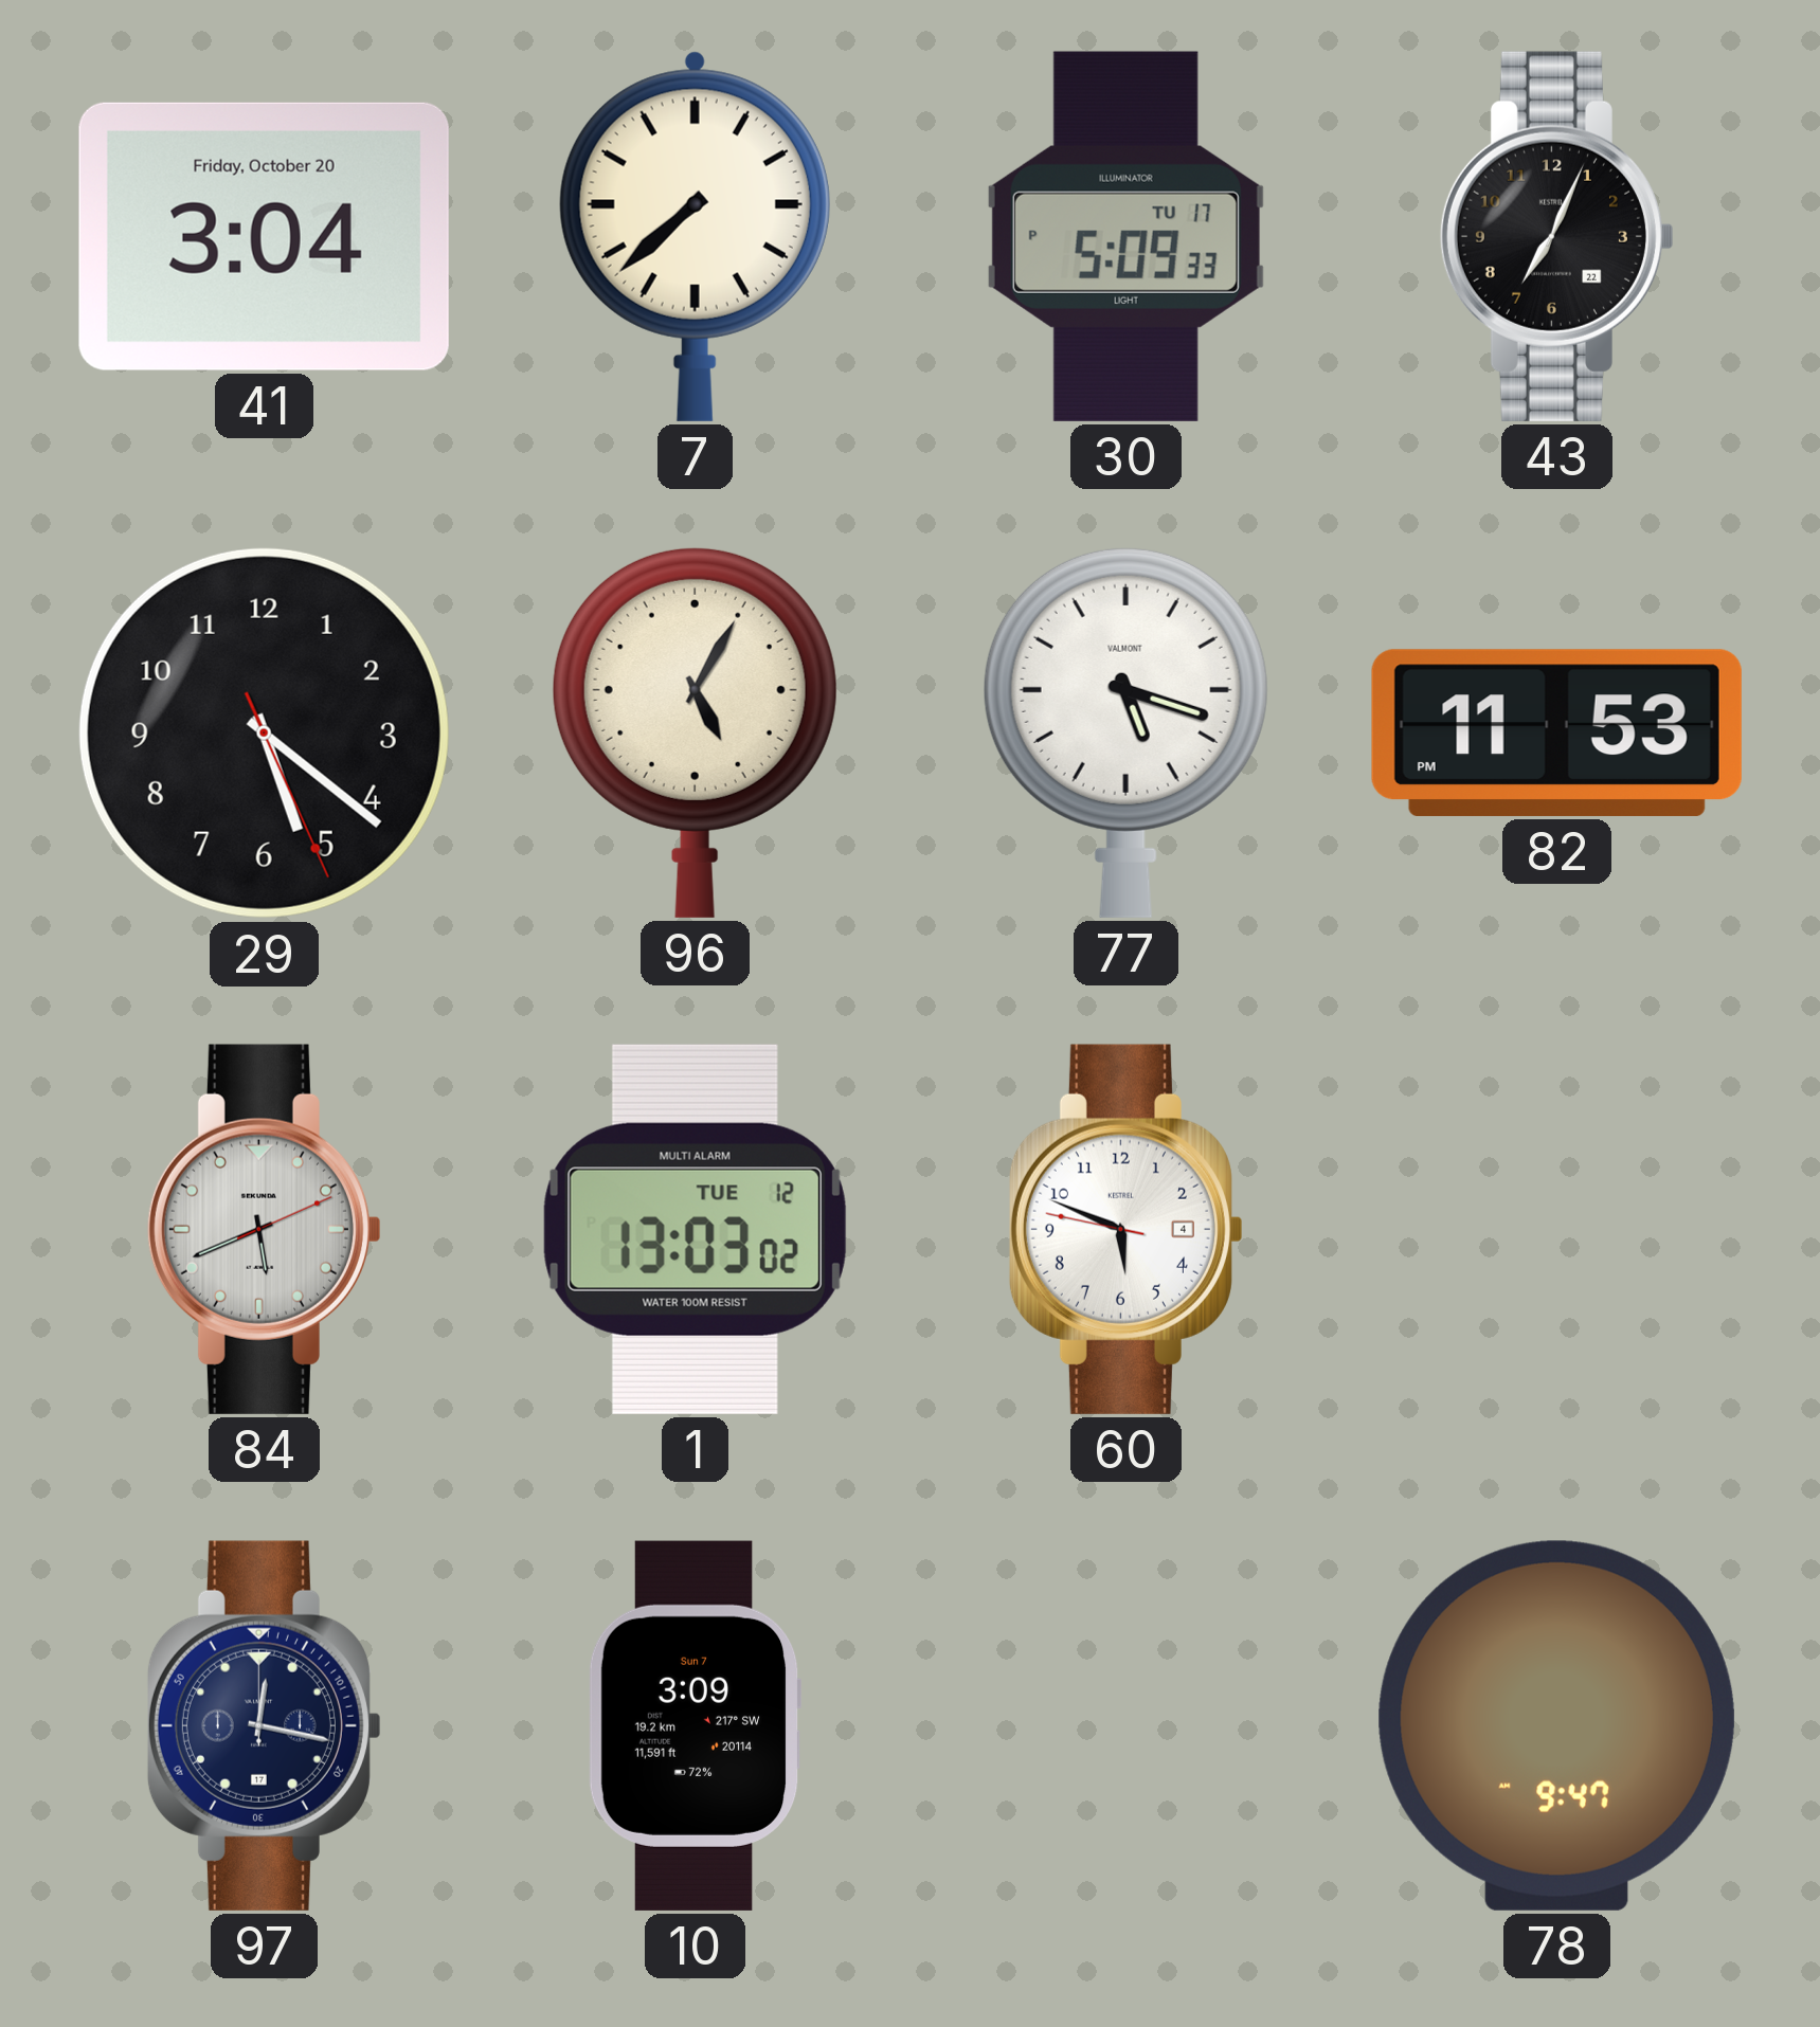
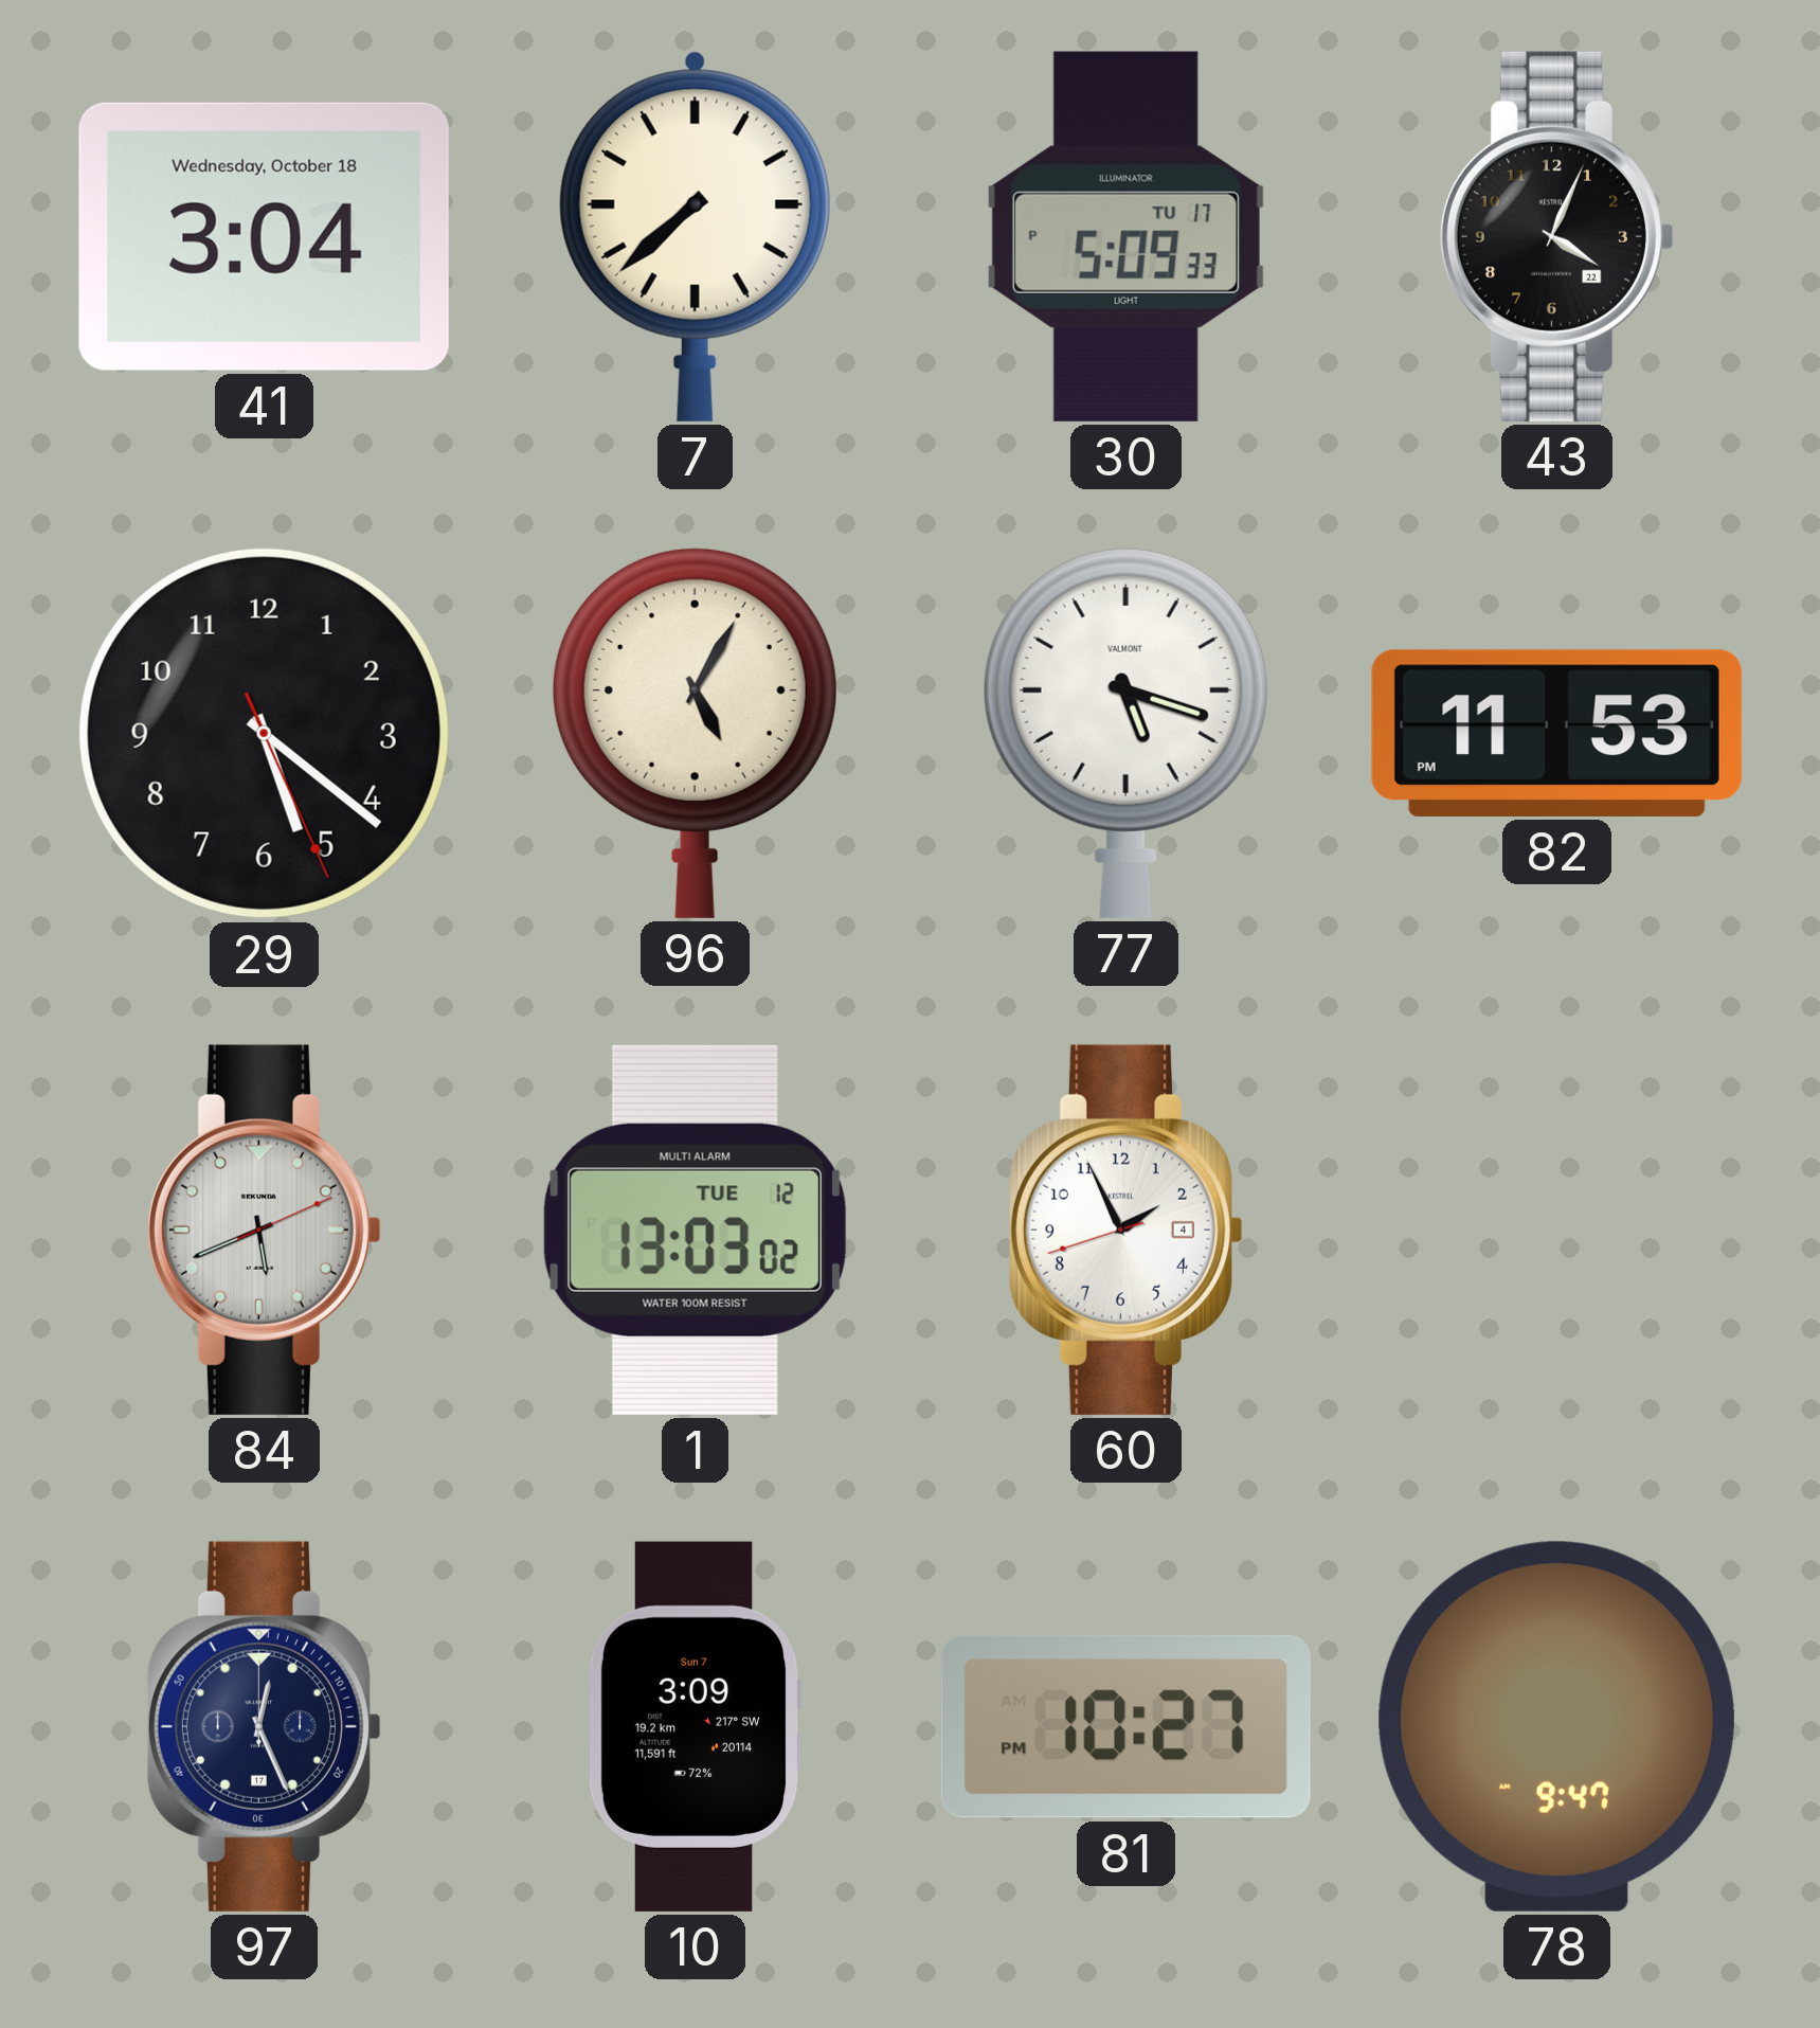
41 date: Friday, October 20 -> Wednesday, October 18
43: 7:04 -> 4:04
60: 5:48 -> 1:55
97: 12:17 -> 12:26
81: none -> 10:27
